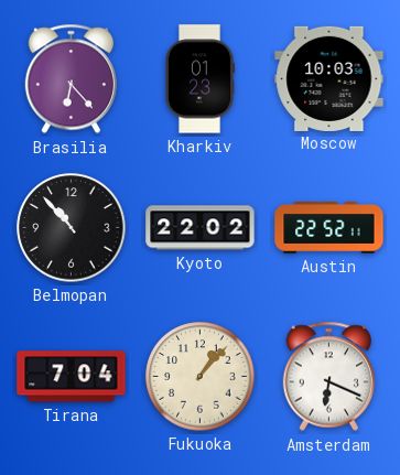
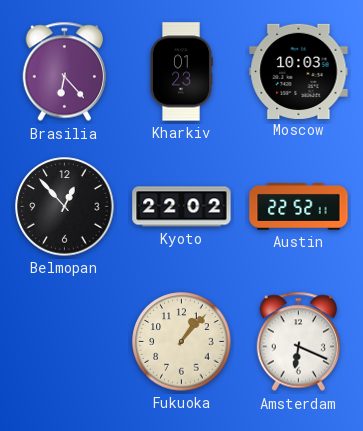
Belmopan: 10:53 -> 12:53
Tirana: 7:04 -> none
